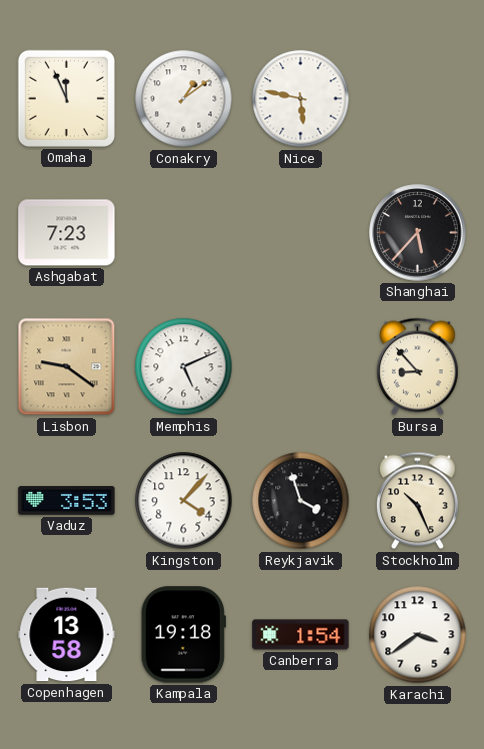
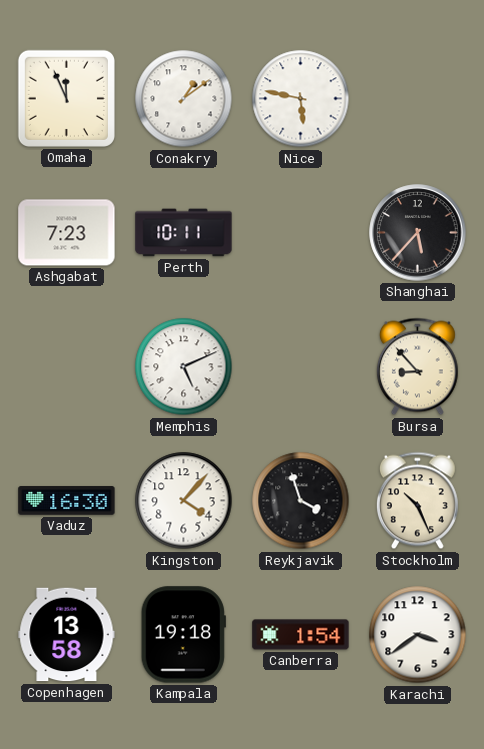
Perth: none -> 10:11
Lisbon: 9:21 -> none
Vaduz: 3:53 -> 16:30
